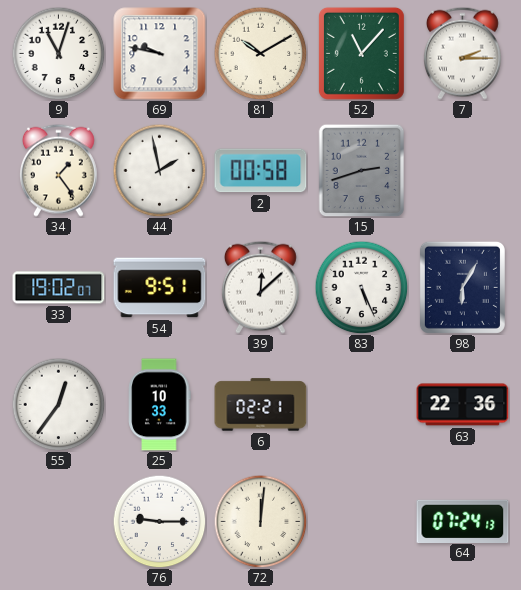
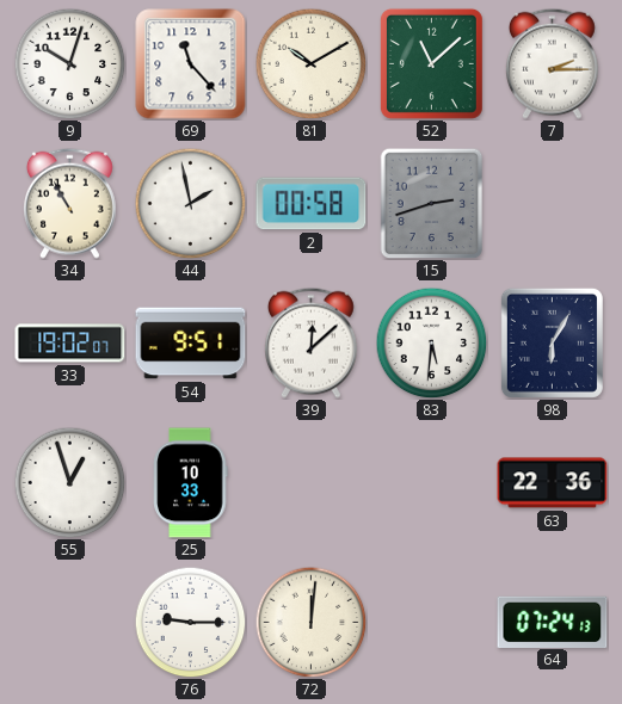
9: 11:03 -> 10:03
69: 9:47 -> 11:23
52: 11:07 -> 11:08
34: 1:24 -> 10:55
83: 5:26 -> 5:31
55: 12:36 -> 12:57
6: 02:21 -> none
